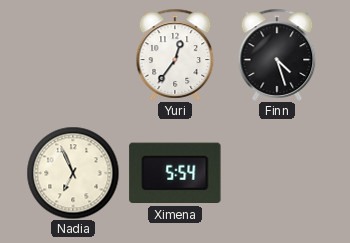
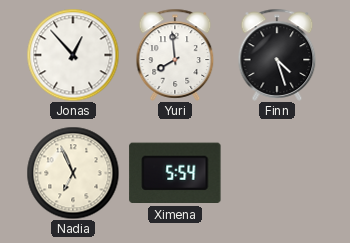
Jonas: none -> 12:53
Yuri: 12:36 -> 7:59
